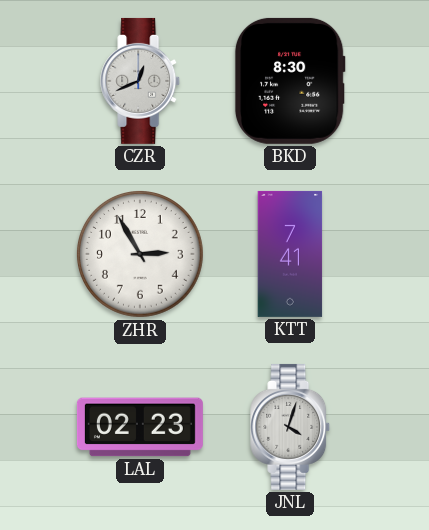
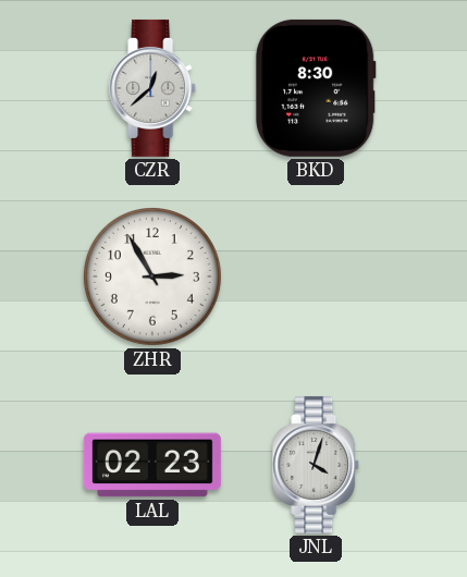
CZR: 12:41 -> 12:38
KTT: 7:41 -> none
